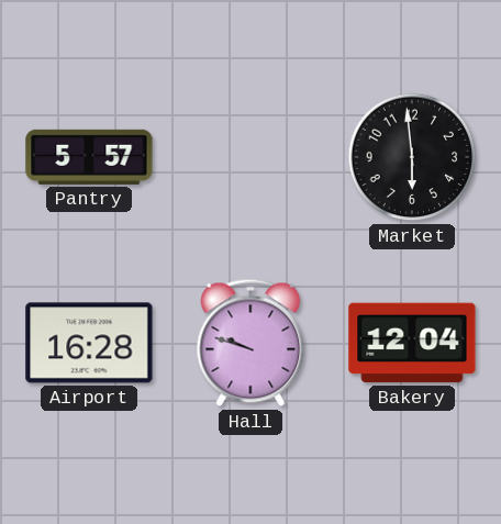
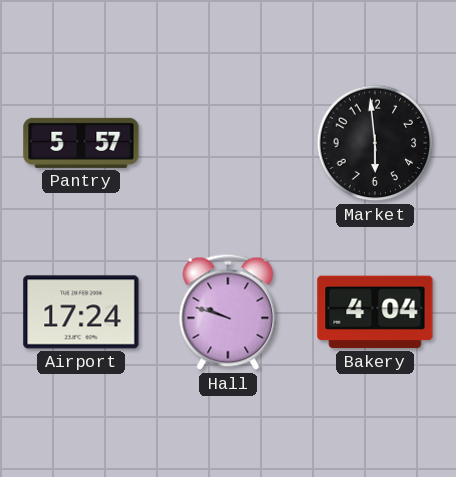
Airport: 16:28 -> 17:24
Bakery: 12:04 -> 4:04
